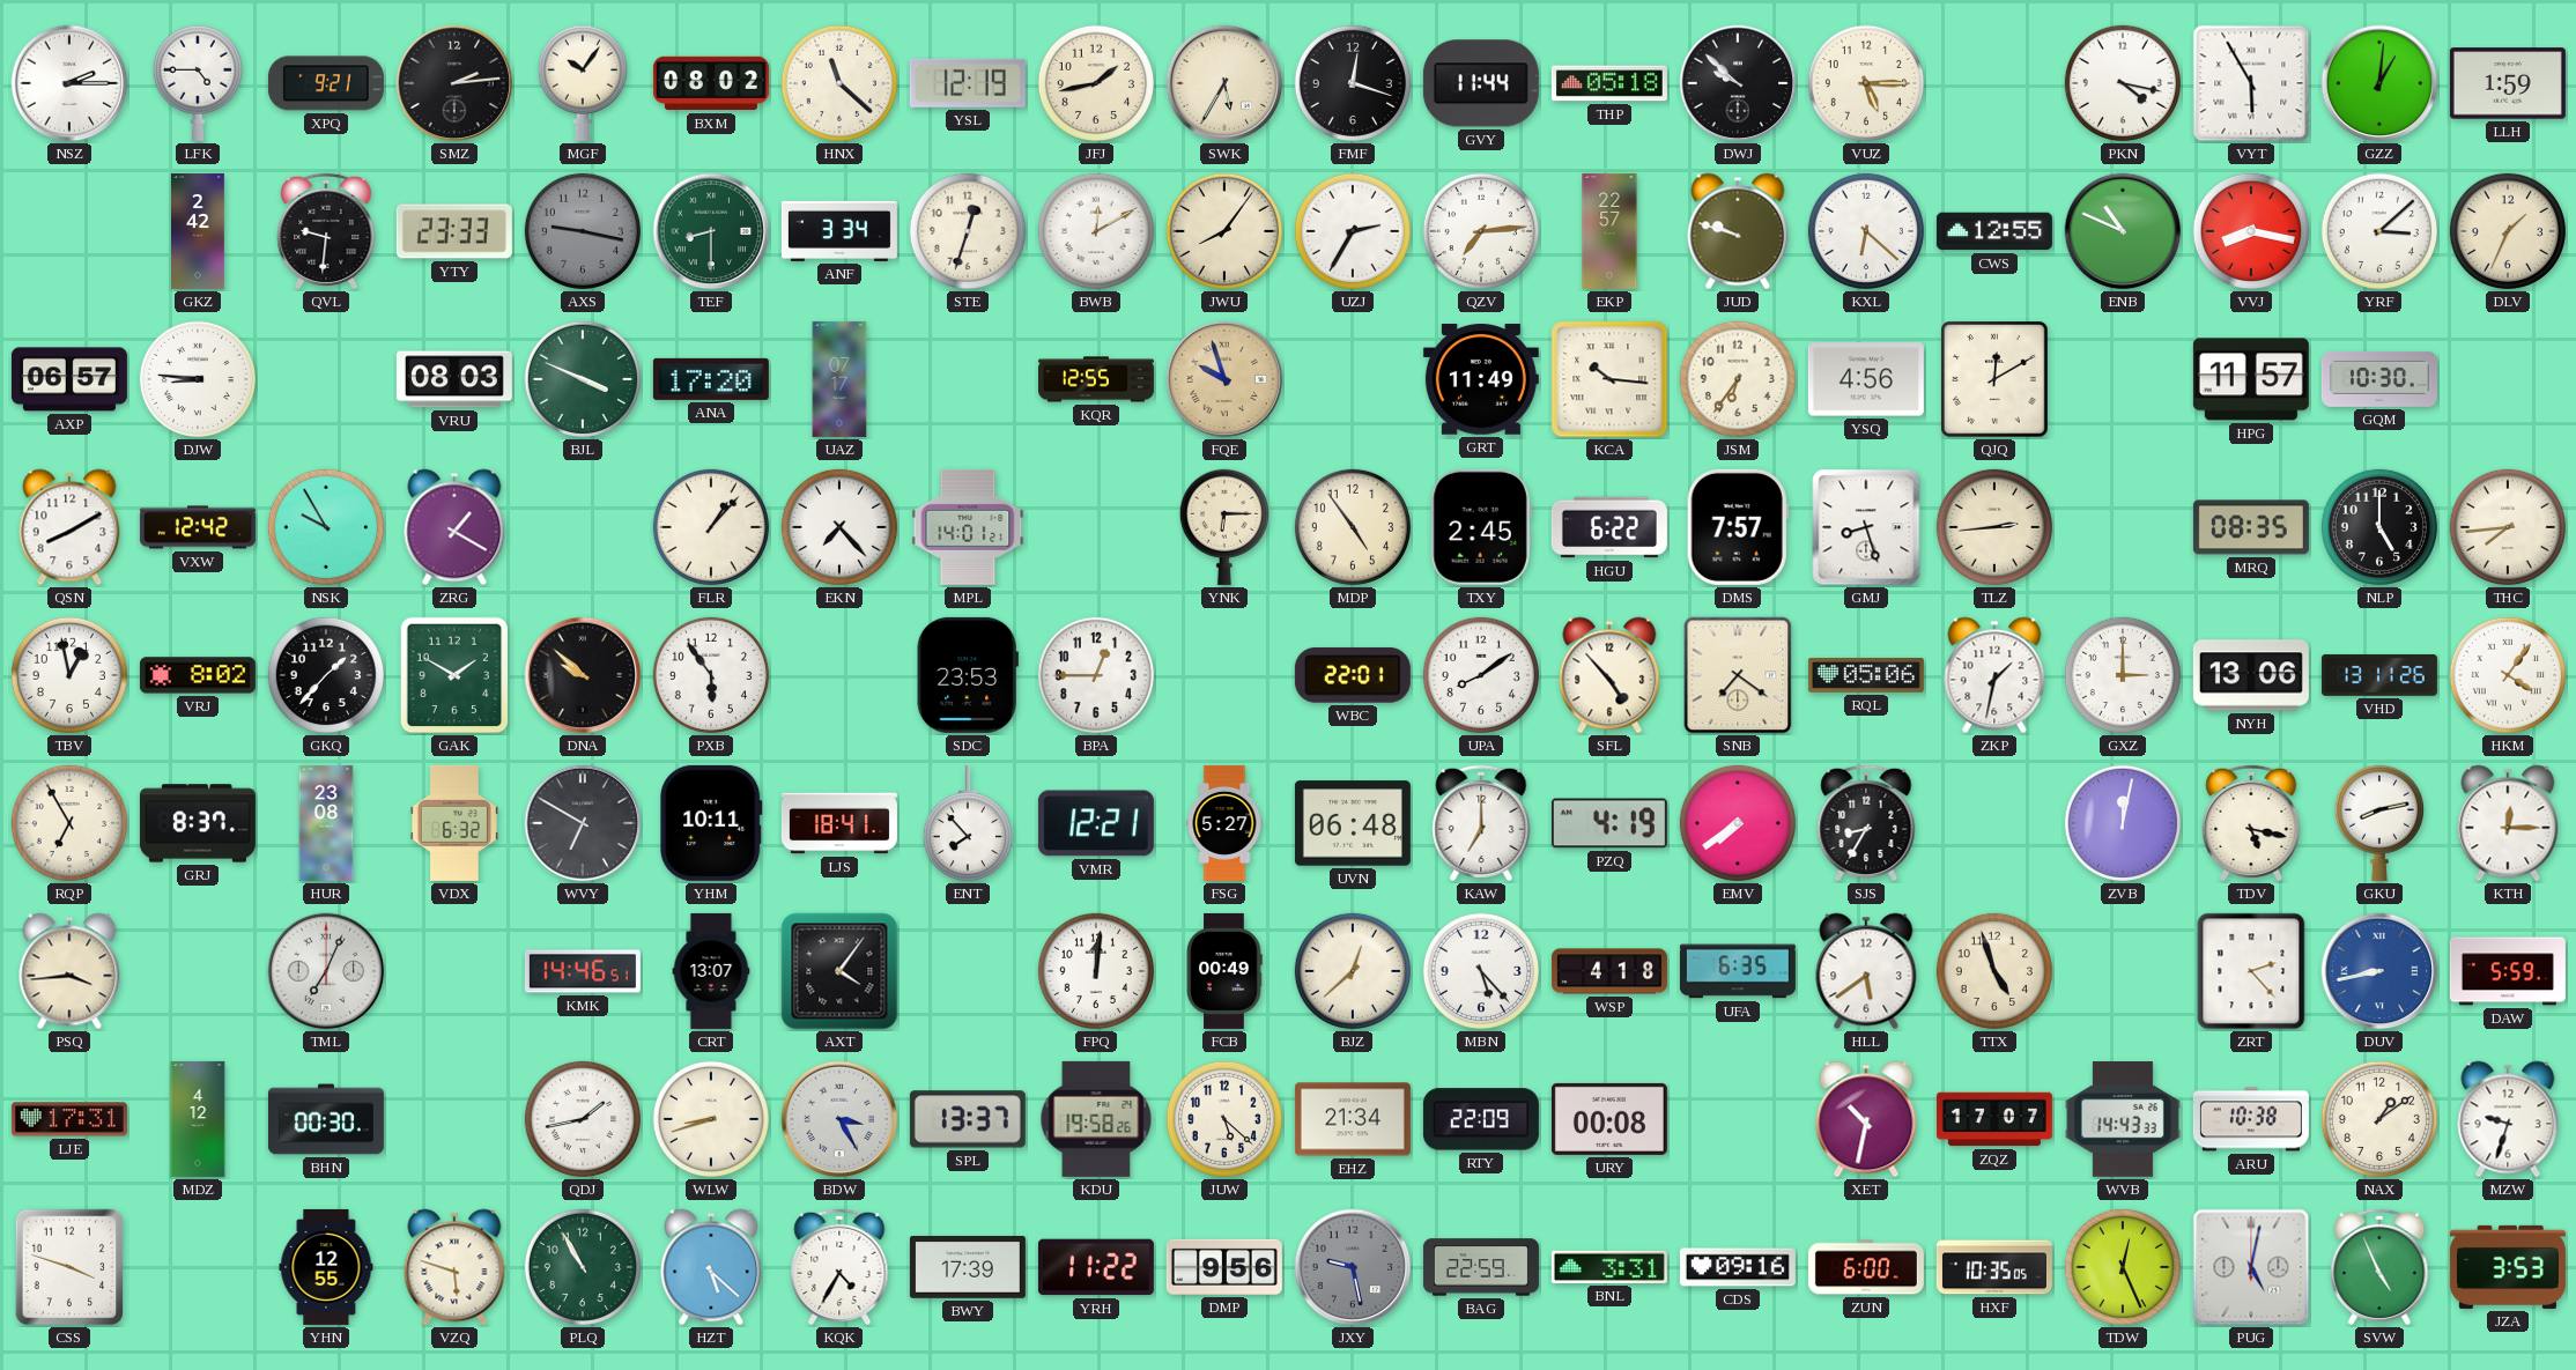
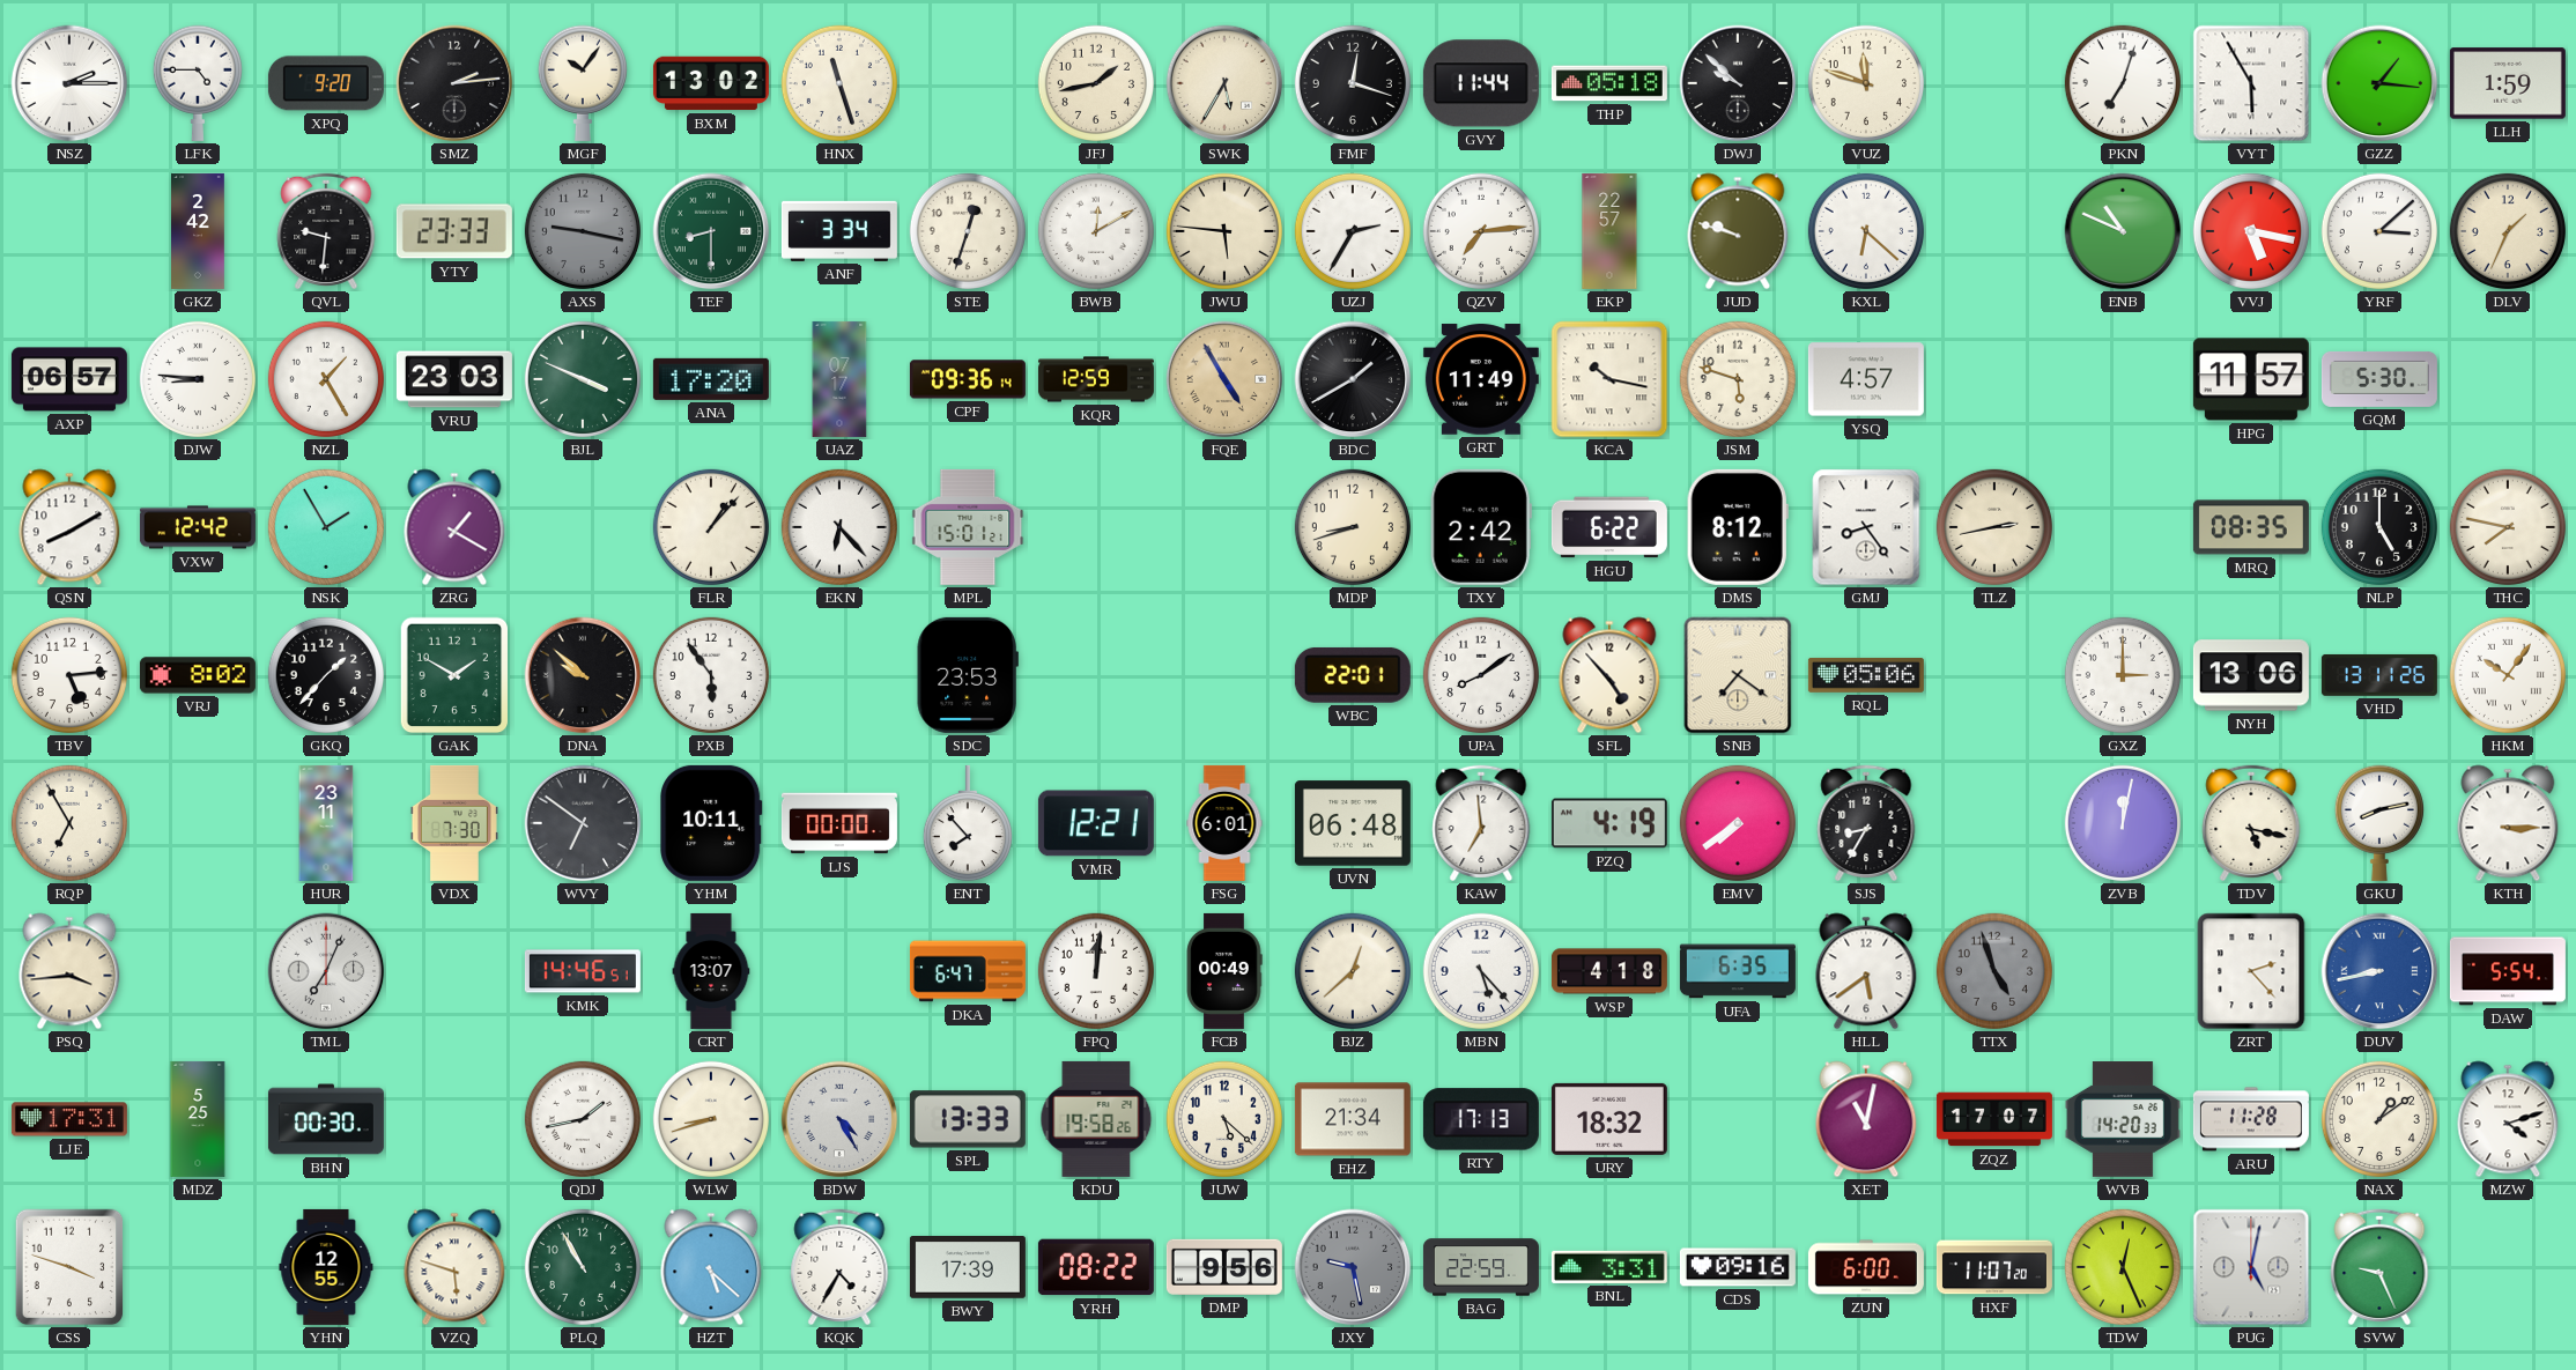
XPQ: 9:21 -> 9:20
BXM: 08:02 -> 13:02
HNX: 11:22 -> 11:27
YSL: 12:19 -> none
VUZ: 5:15 -> 11:48
PKN: 4:17 -> 7:03
GZZ: 1:01 -> 1:16
JWU: 8:06 -> 5:46
CWS: 12:55 -> none
VVJ: 8:17 -> 5:17
NZL: none -> 1:25
VRU: 08:03 -> 23:03
CPF: none -> 09:36
KQR: 12:55 -> 12:59
FQE: 9:57 -> 4:55
BDC: none -> 1:40
KCA: 10:16 -> 10:17
JSM: 6:36 -> 5:48
YSQ: 4:56 -> 4:57
QJQ: 12:10 -> none
GQM: 10:30 -> 5:30
NSK: 9:55 -> 1:55
EKN: 7:23 -> 6:23
MPL: 14:01 -> 15:01
YNK: 6:15 -> none
MDP: 4:54 -> 8:42
TXY: 2:45 -> 2:42
DMS: 7:57 -> 8:12
GMJ: 8:27 -> 8:24
TLZ: 2:44 -> 2:43
THC: 7:44 -> 7:47
TBV: 12:58 -> 5:14
BPA: 12:45 -> none
ZKP: 1:32 -> none
HKM: 4:06 -> 10:06
GRJ: 8:37 -> none
HUR: 23:08 -> 23:11
VDX: 6:32 -> 7:30
WVY: 6:50 -> 6:51
LJS: 18:41 -> 00:00
FSG: 5:27 -> 6:01
KAW: 7:00 -> 6:59
KTH: 12:15 -> 3:15
AXT: 4:06 -> none
DKA: none -> 6:47
TTX dial: cream -> grey
DAW: 5:59 -> 5:54
MDZ: 4:12 -> 5:25
BDW: 3:25 -> 4:25
SPL: 13:37 -> 13:33
RTY: 22:09 -> 17:13
URY: 00:08 -> 18:32
XET: 10:32 -> 11:02
WVB: 14:43 -> 14:20
ARU: 10:38 -> 11:28
MZW: 9:33 -> 4:12
YRH: 11:22 -> 08:22
HXF: 10:35 -> 11:07
SVW: 4:56 -> 9:26
JZA: 3:53 -> none
